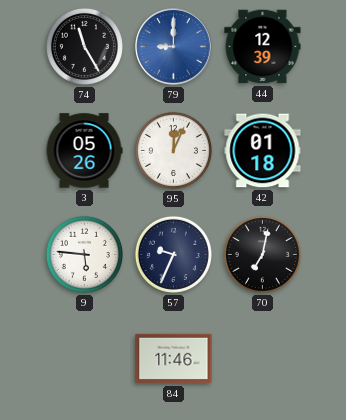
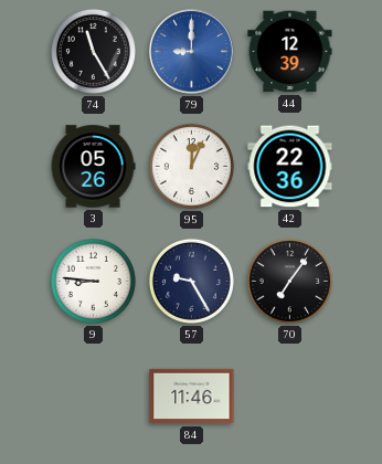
42: 01:18 -> 22:36
9: 5:46 -> 8:46
57: 9:34 -> 9:25
70: 7:02 -> 7:06
